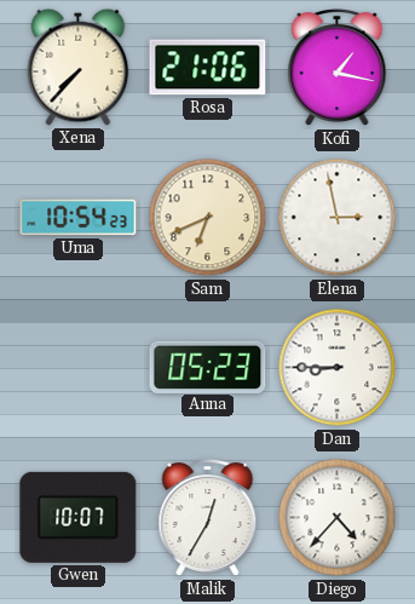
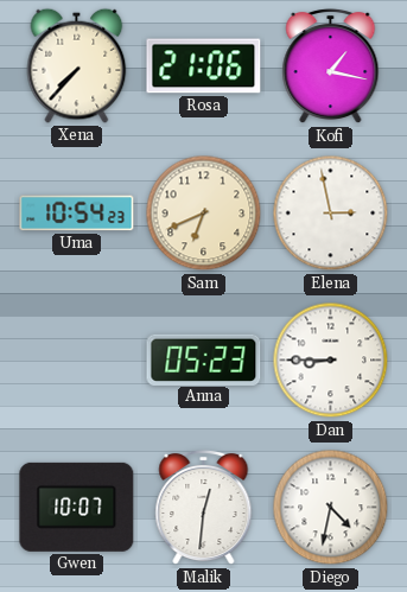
Malik: 12:35 -> 12:31
Diego: 4:37 -> 4:32
